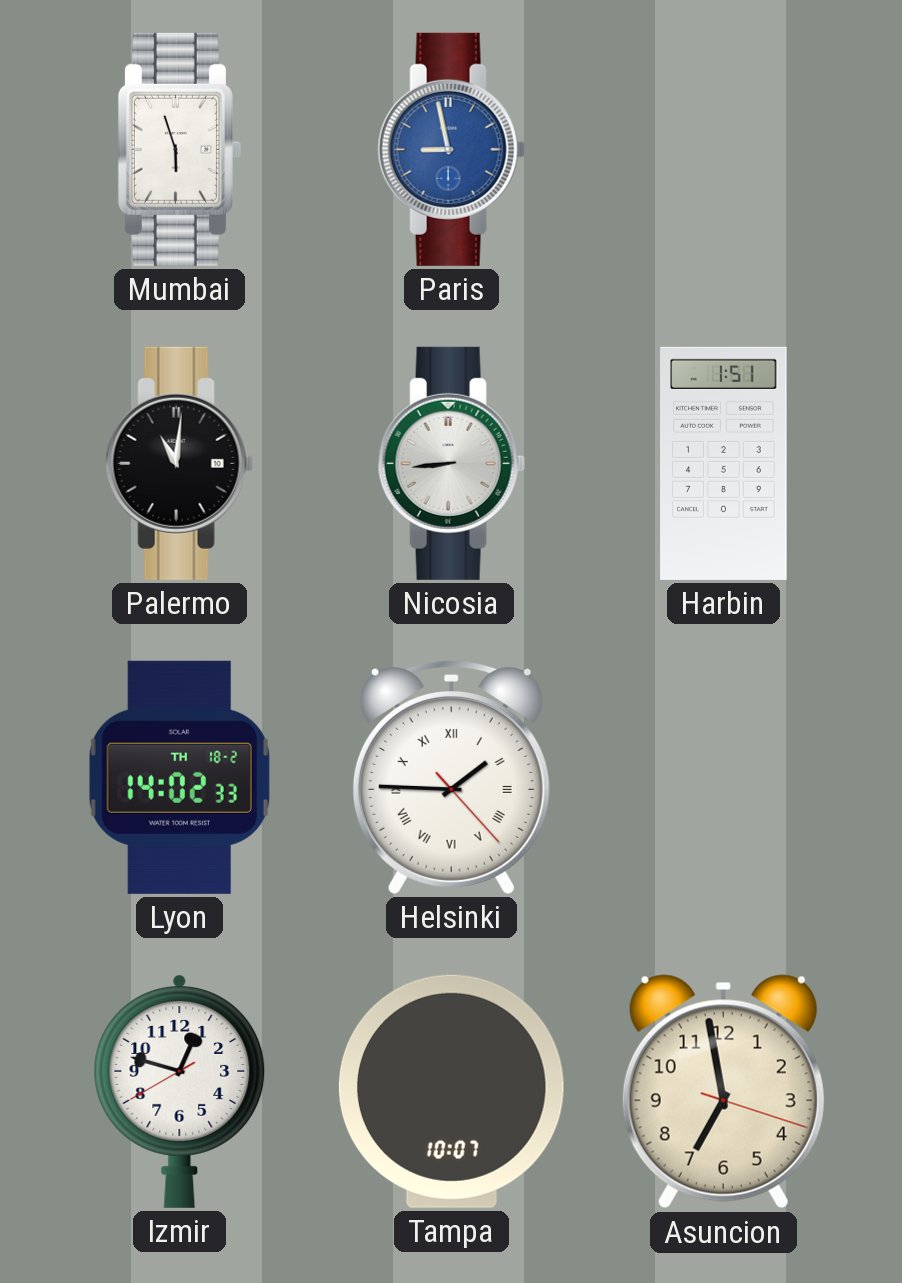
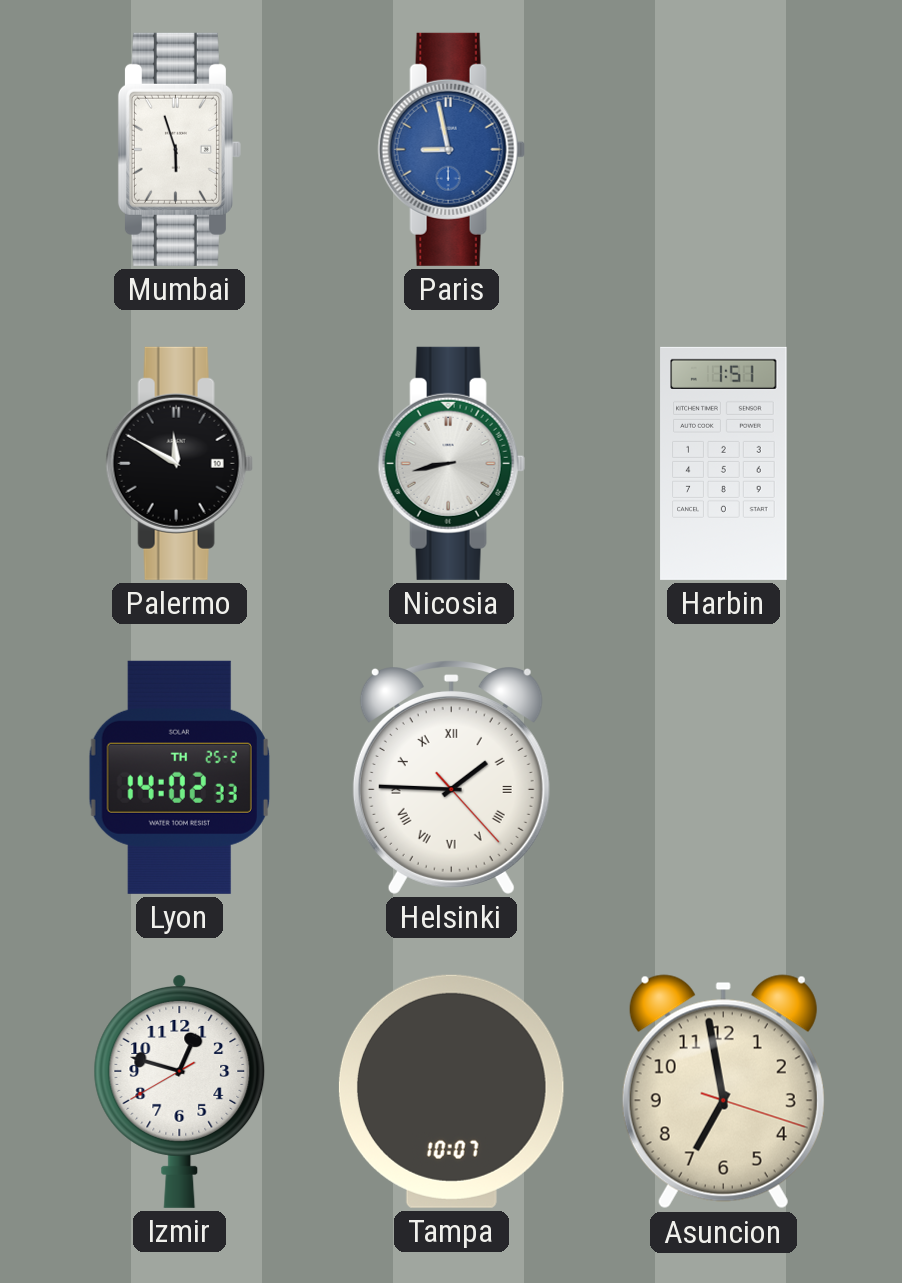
Palermo: 11:01 -> 11:50
Nicosia: 8:44 -> 8:43
Lyon date: TH 18-2 -> TH 25-2
